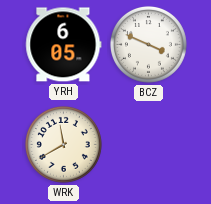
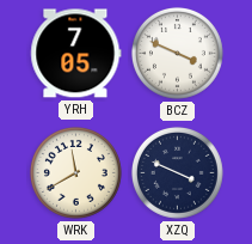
YRH: 6:05 -> 7:05
XZQ: none -> 3:49
